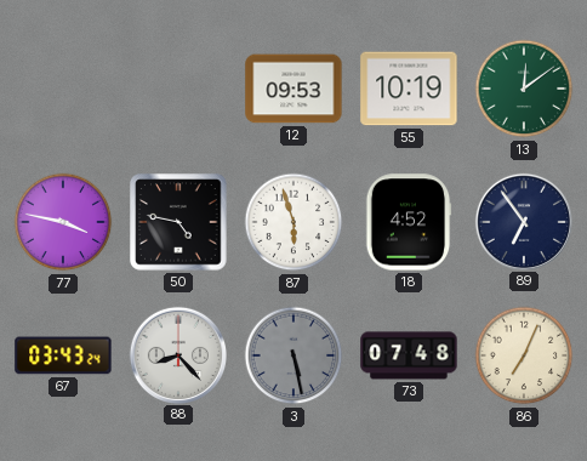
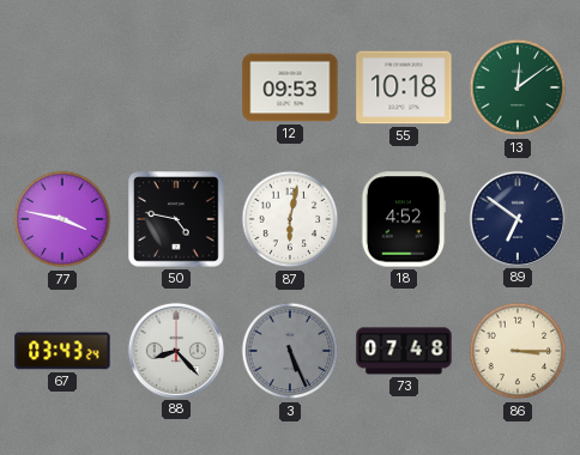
55: 10:19 -> 10:18
87: 5:57 -> 6:02
89: 6:54 -> 6:51
3: 5:28 -> 5:26
86: 7:04 -> 3:15
